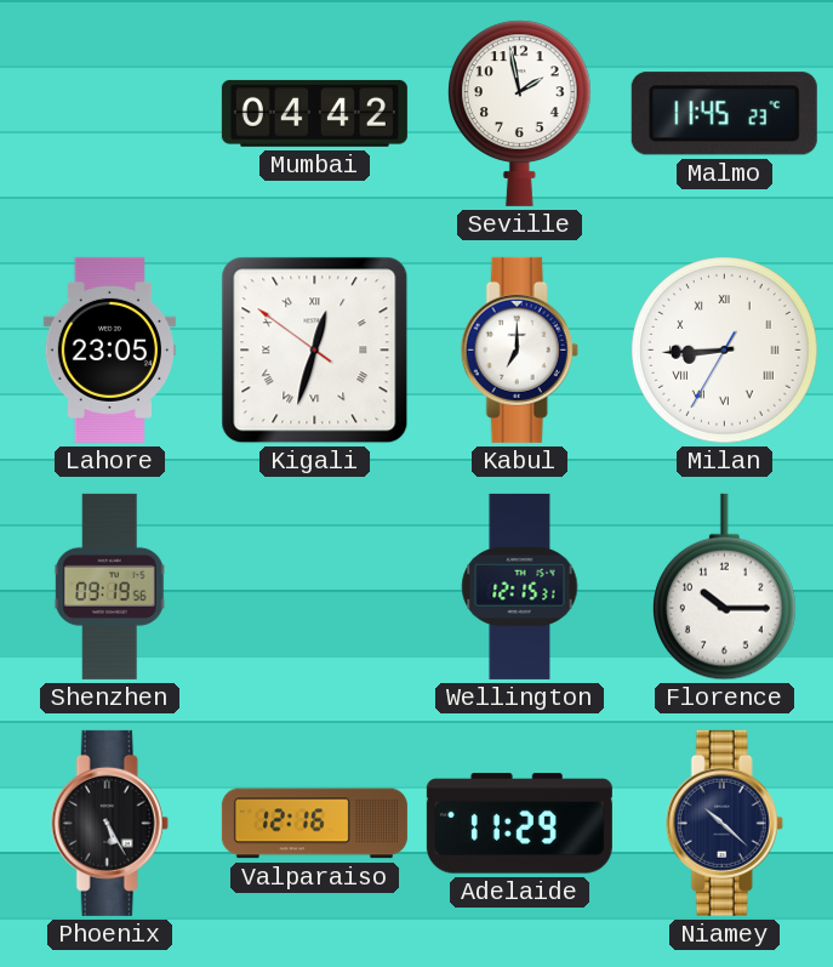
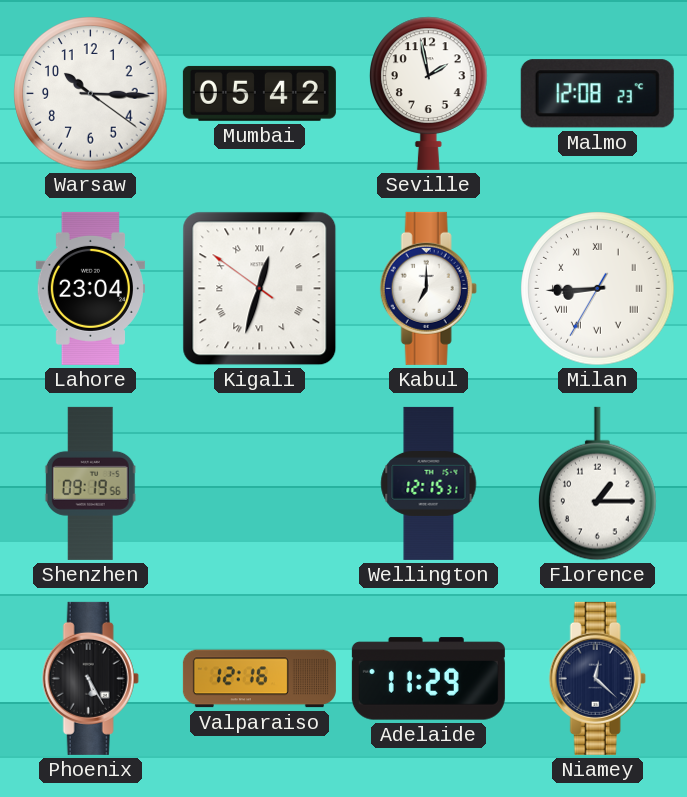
Warsaw: none -> 10:15
Mumbai: 04:42 -> 05:42
Malmo: 11:45 -> 12:08
Lahore: 23:05 -> 23:04
Florence: 10:15 -> 1:15
Niamey: 10:22 -> 12:22
